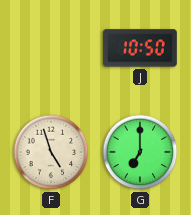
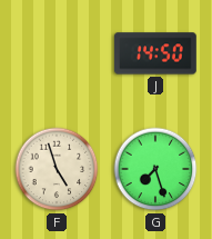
J: 10:50 -> 14:50
G: 7:00 -> 7:27
